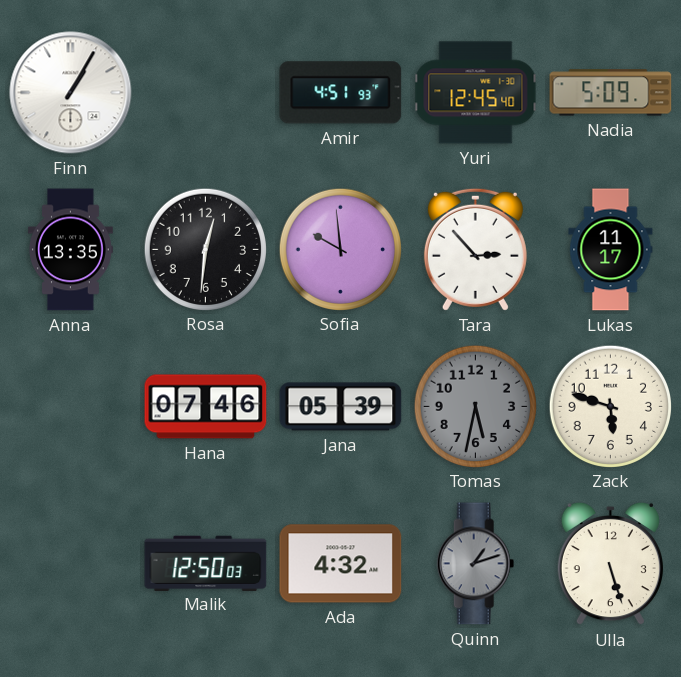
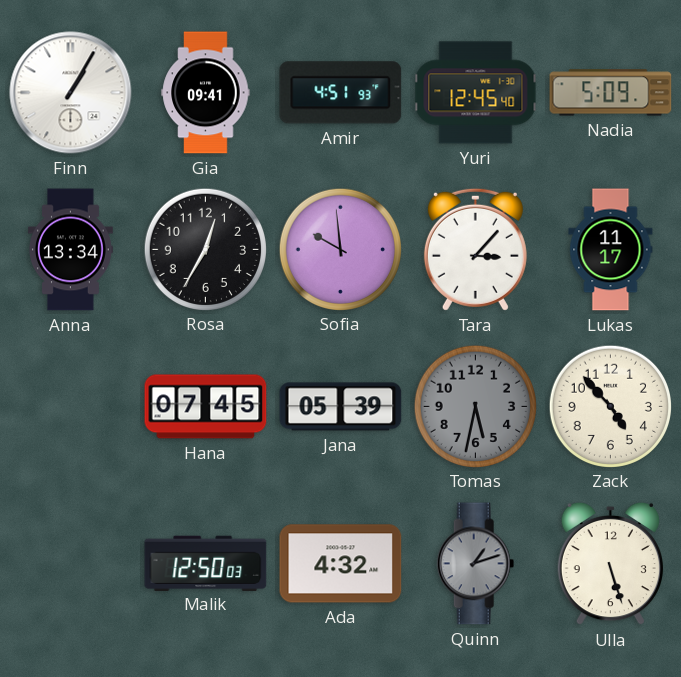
Gia: none -> 09:41
Anna: 13:35 -> 13:34
Rosa: 12:31 -> 12:35
Tara: 2:53 -> 3:07
Hana: 07:46 -> 07:45
Zack: 5:48 -> 4:53
